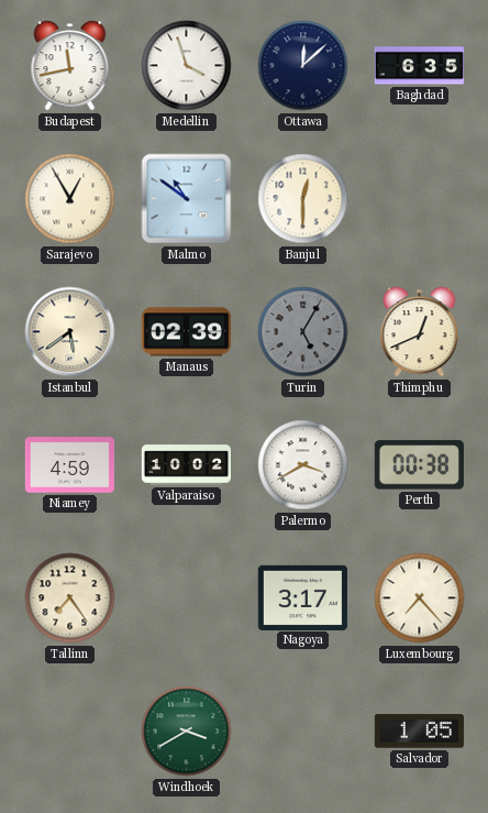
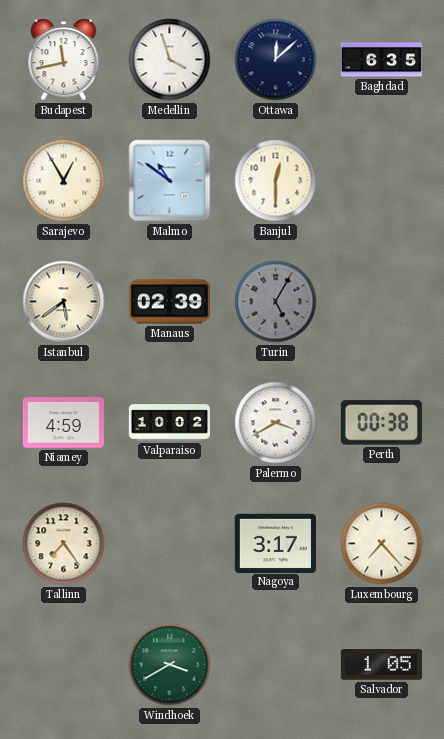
Thimphu: 12:41 -> none
